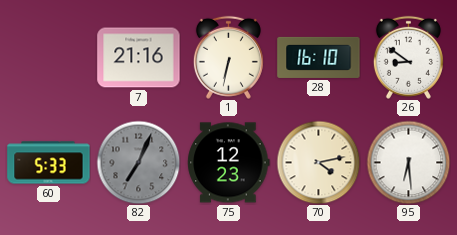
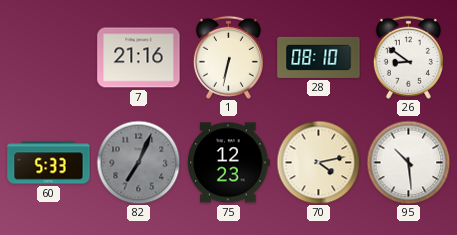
28: 16:10 -> 08:10
95: 6:29 -> 10:29
